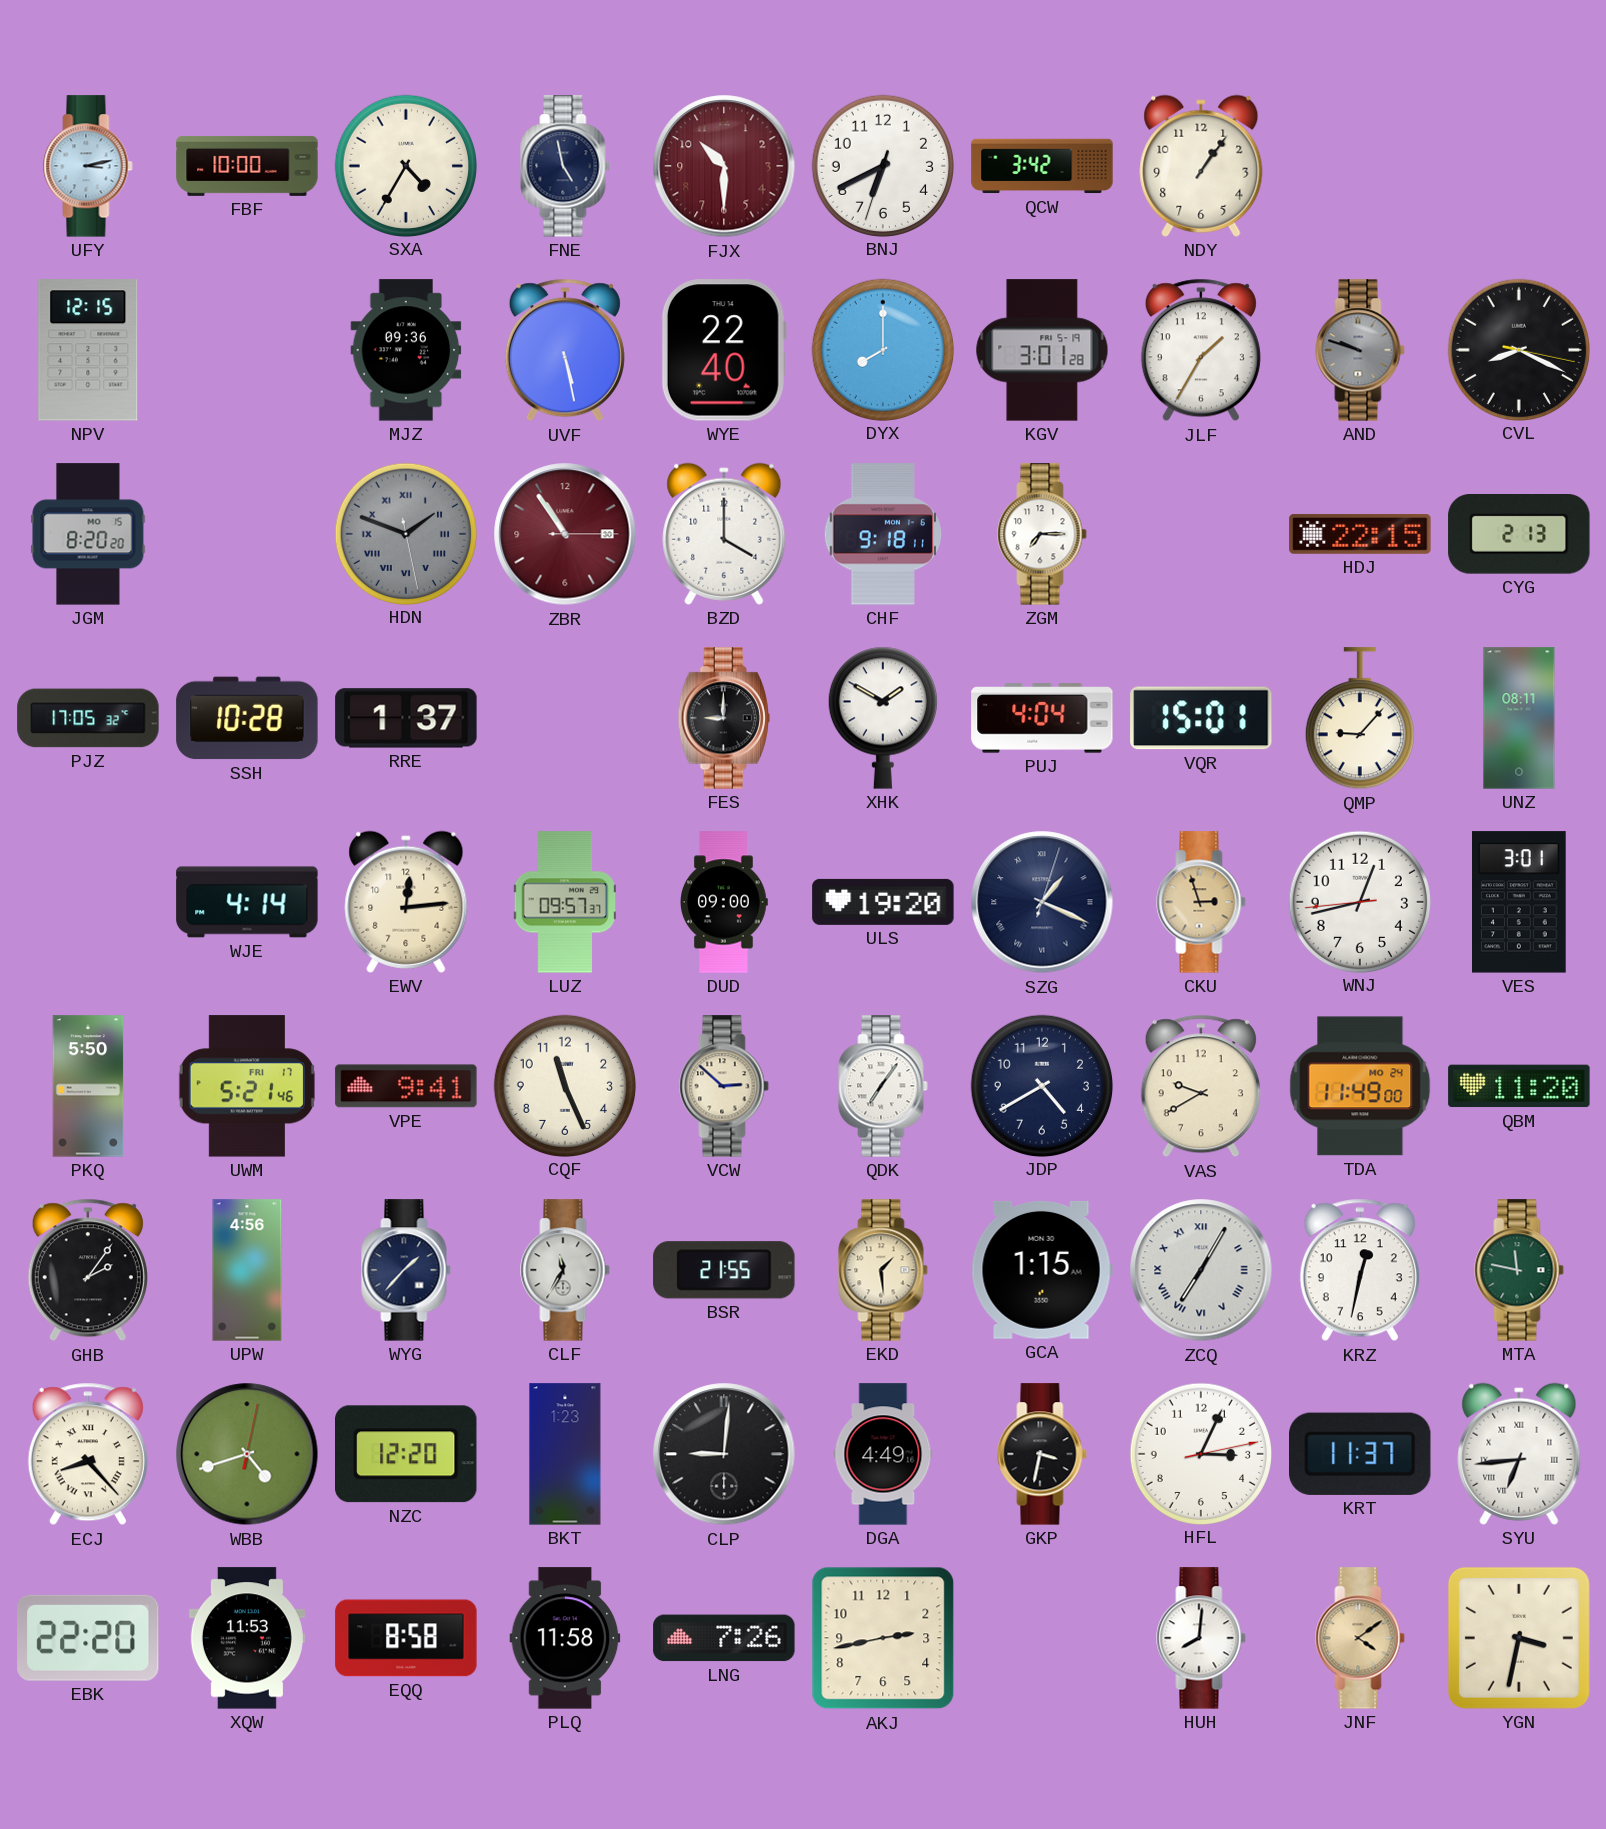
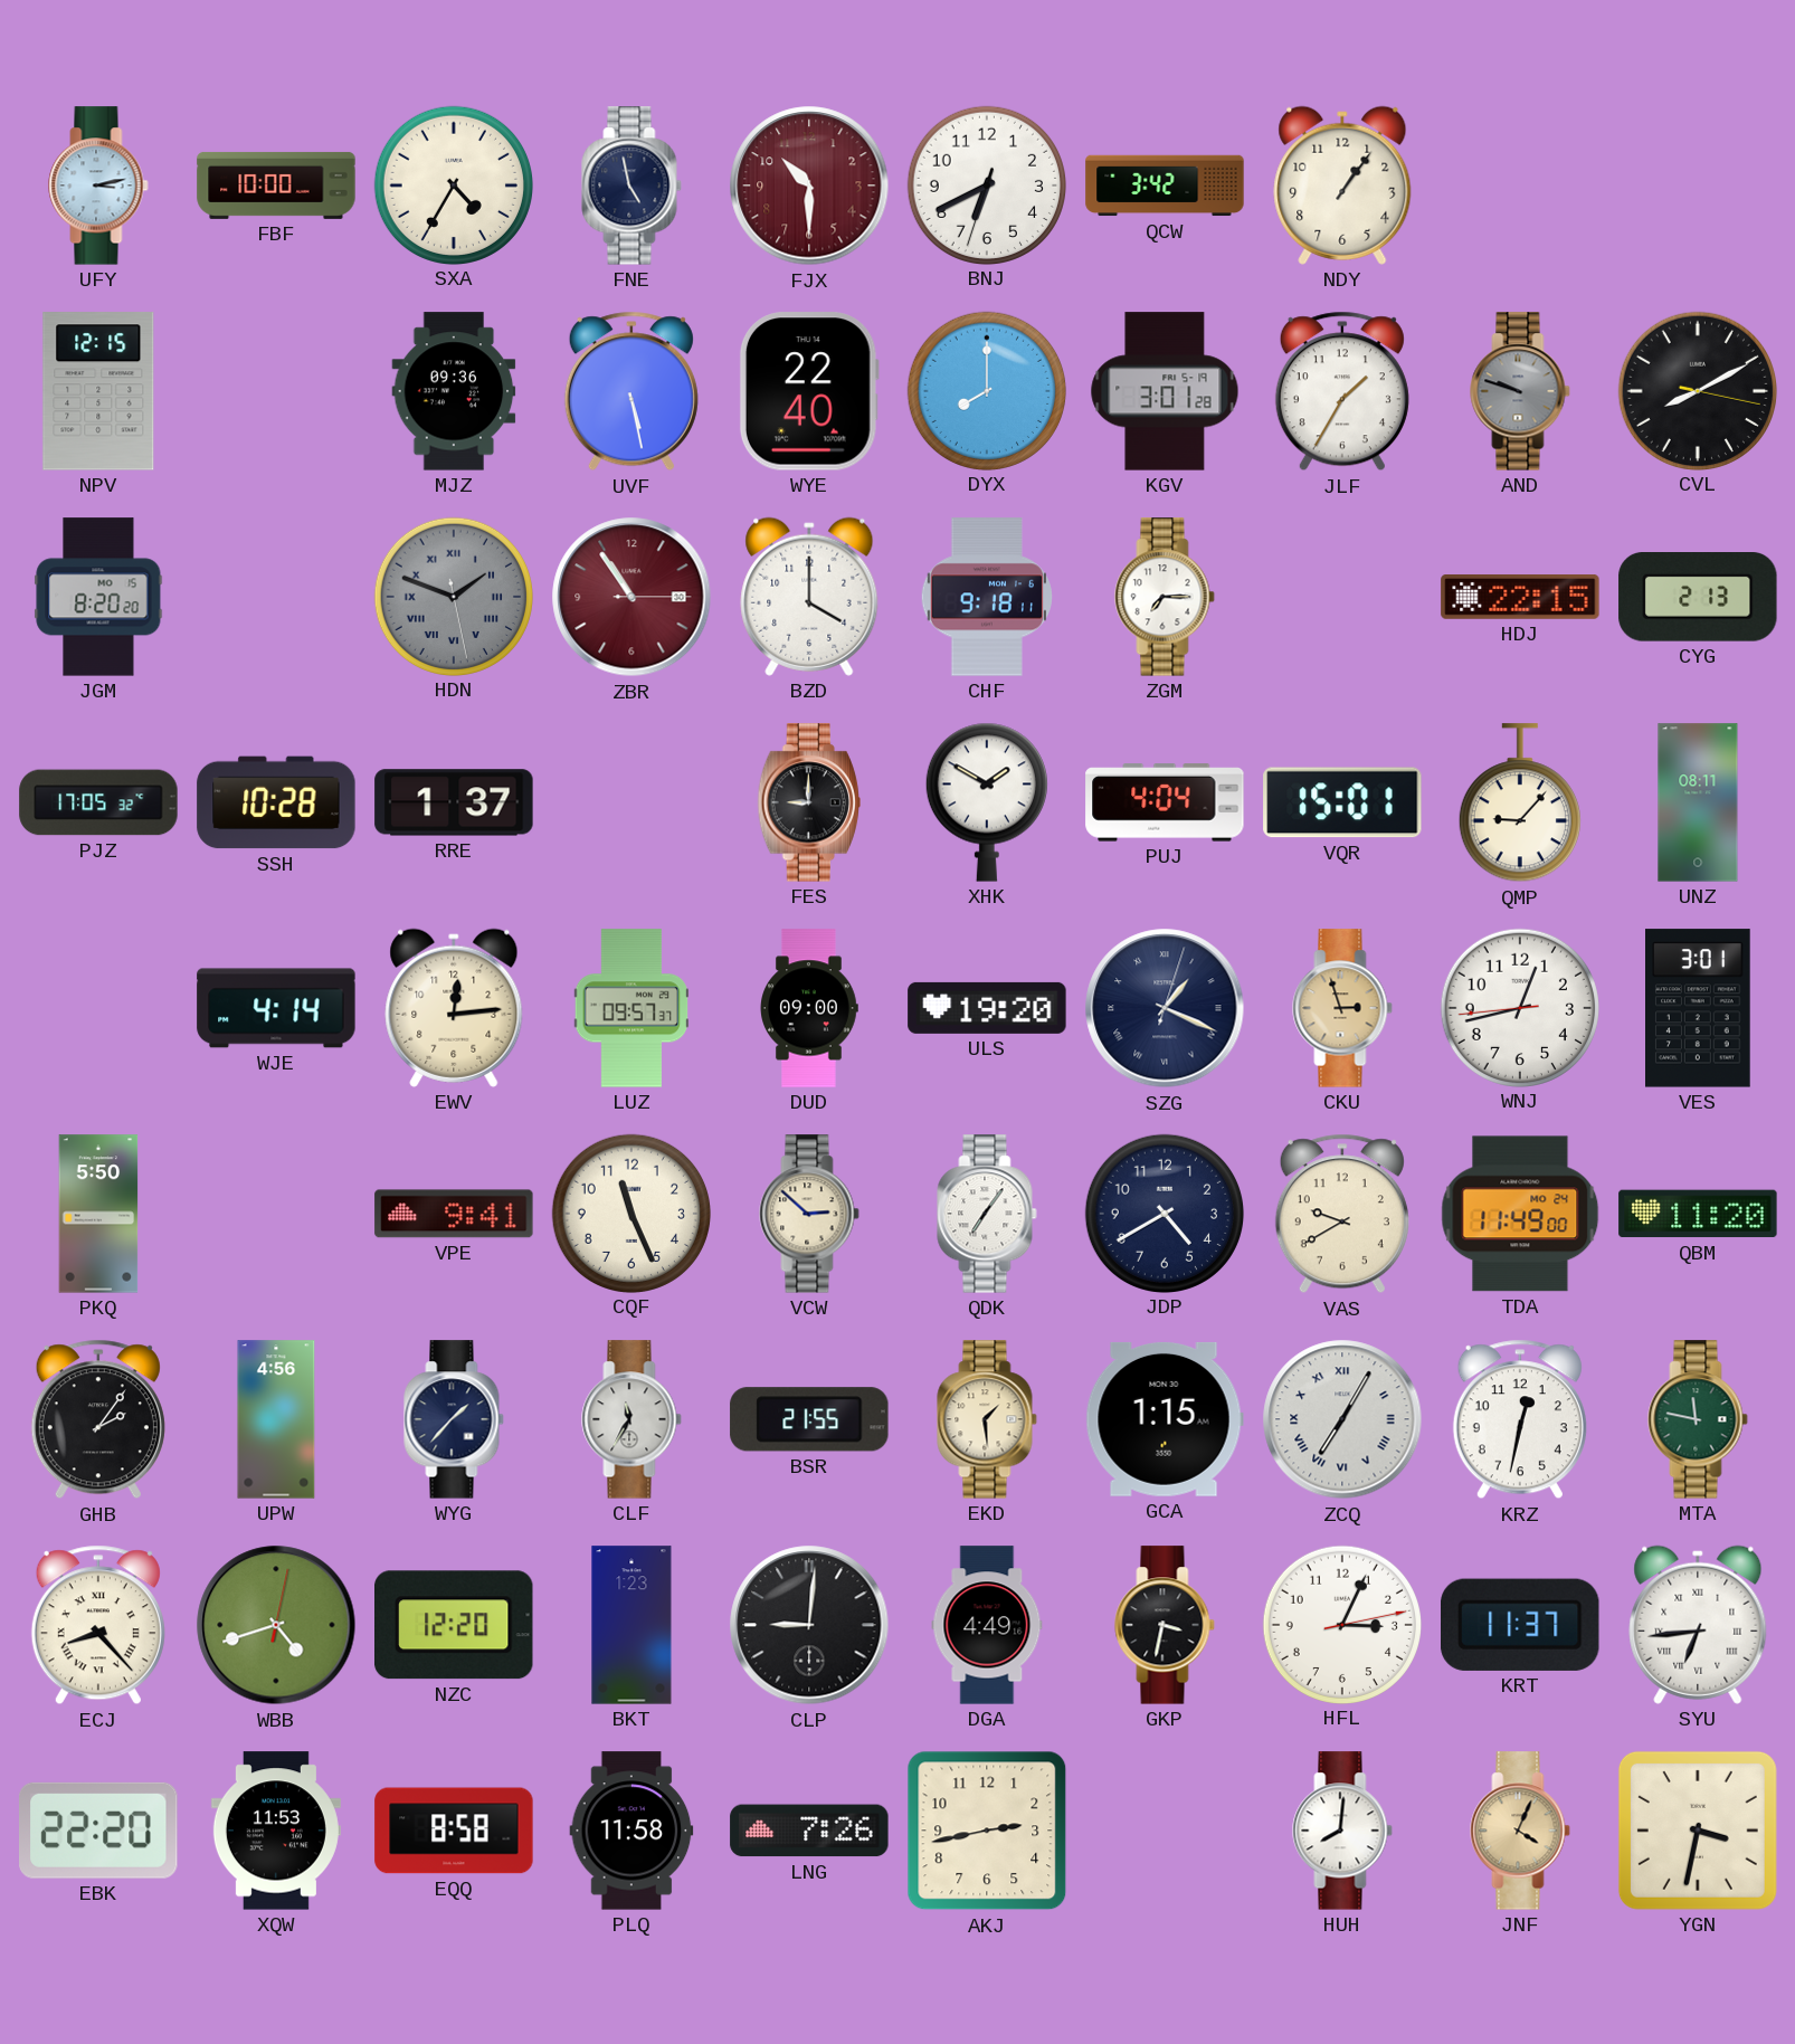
CVL: 8:19 -> 8:10
UWM: 5:21 -> none
JNF: 4:09 -> 4:04
